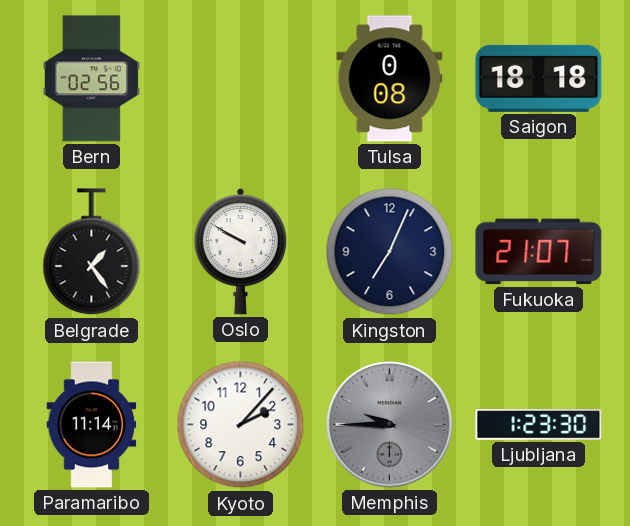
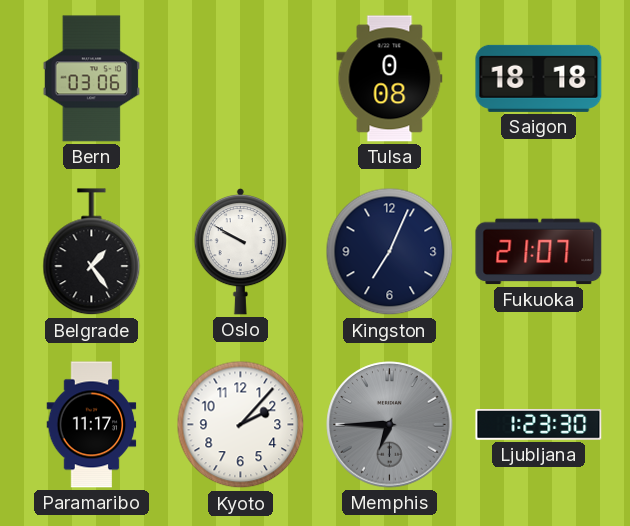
Bern: 02:56 -> 03:06
Paramaribo: 11:14 -> 11:17
Memphis: 9:45 -> 6:45
